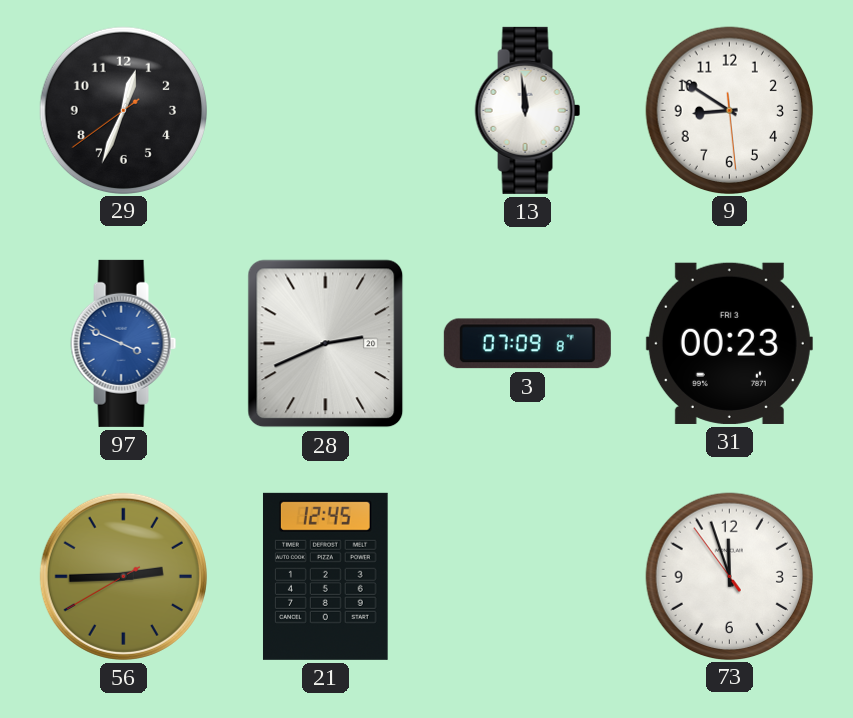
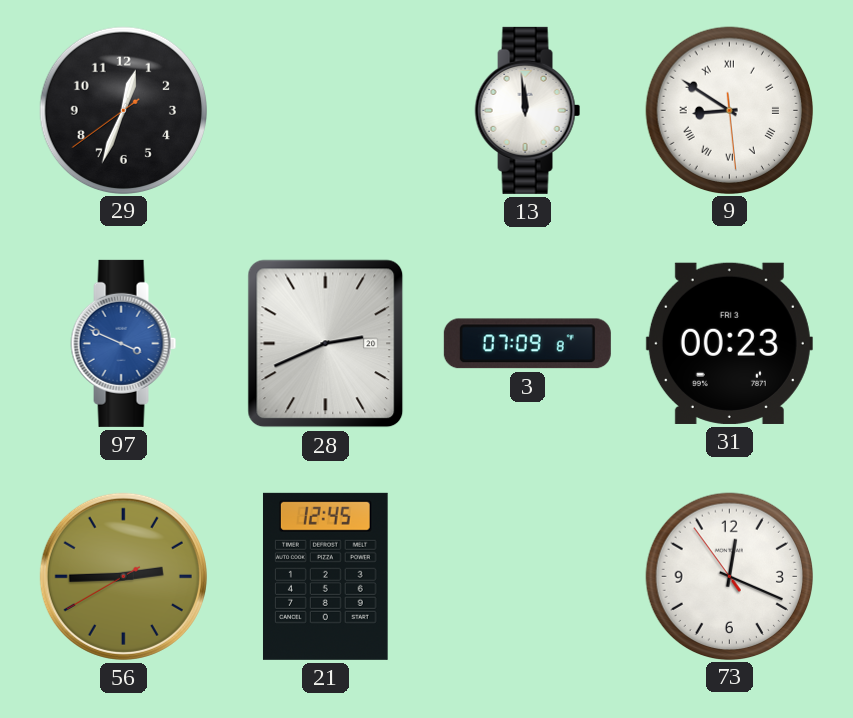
9 numerals: Arabic -> Roman
73: 11:56 -> 12:18
